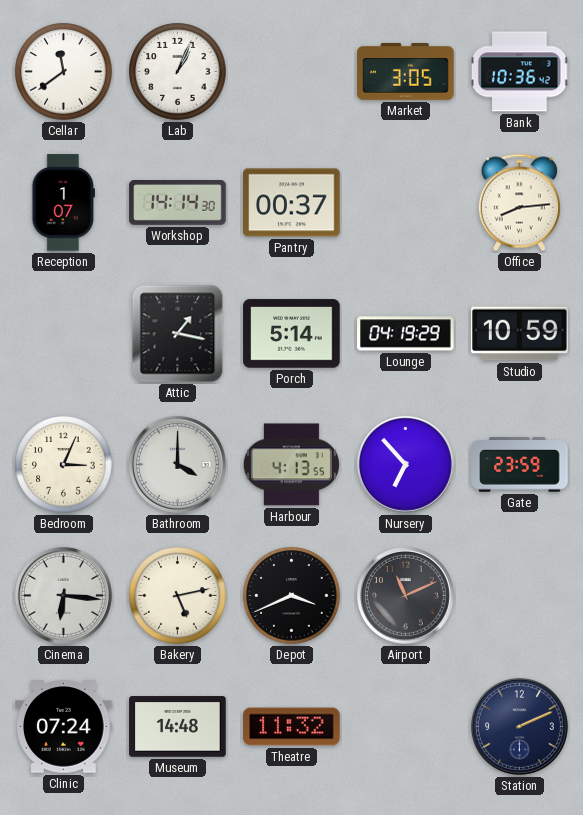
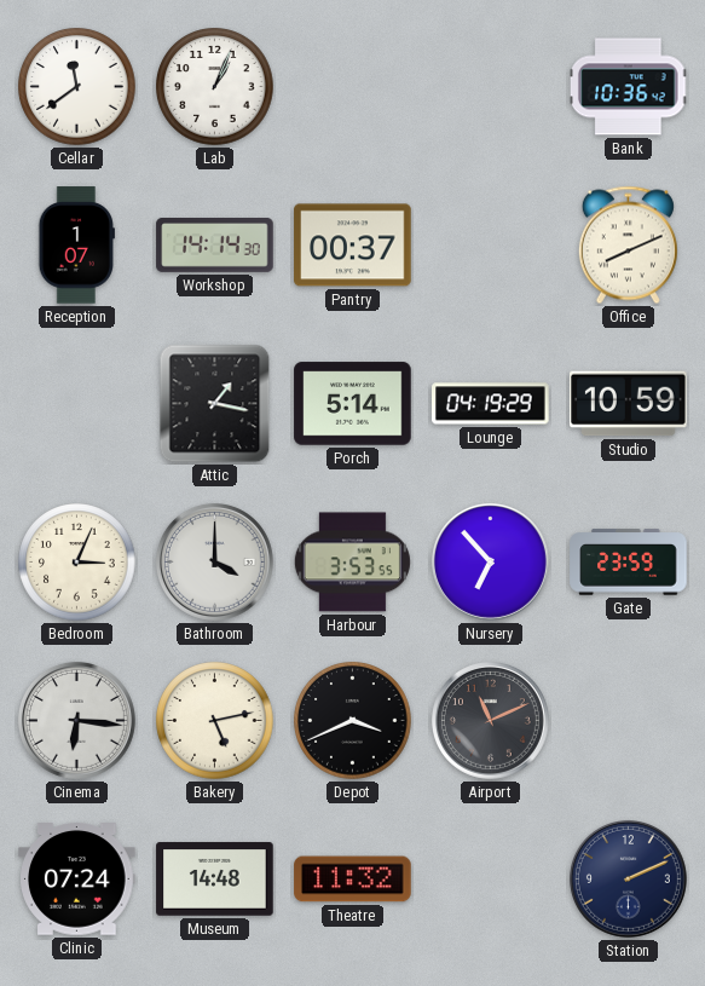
Market: 3:05 -> none
Office: 8:14 -> 8:11
Harbour: 4:13 -> 3:53
